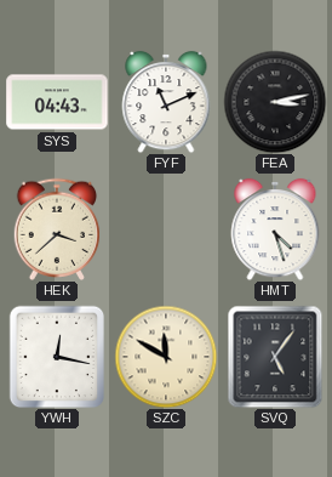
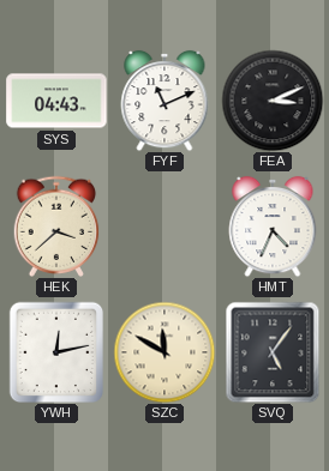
FEA: 3:13 -> 3:11
HMT: 4:27 -> 4:34
YWH: 12:17 -> 12:13
